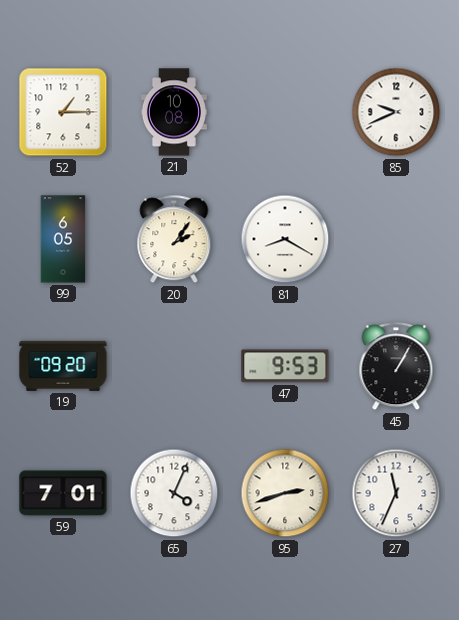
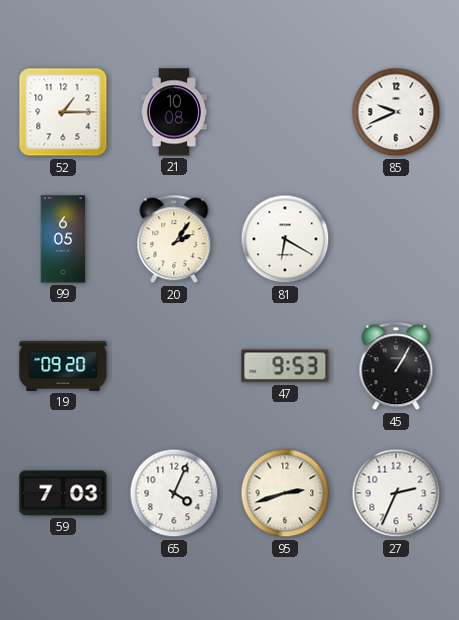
81: 8:20 -> 6:20
59: 7:01 -> 7:03
27: 11:34 -> 2:34
